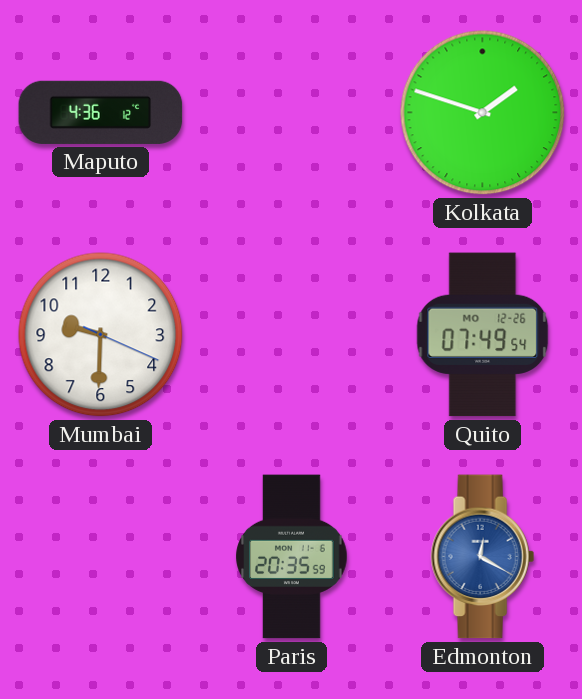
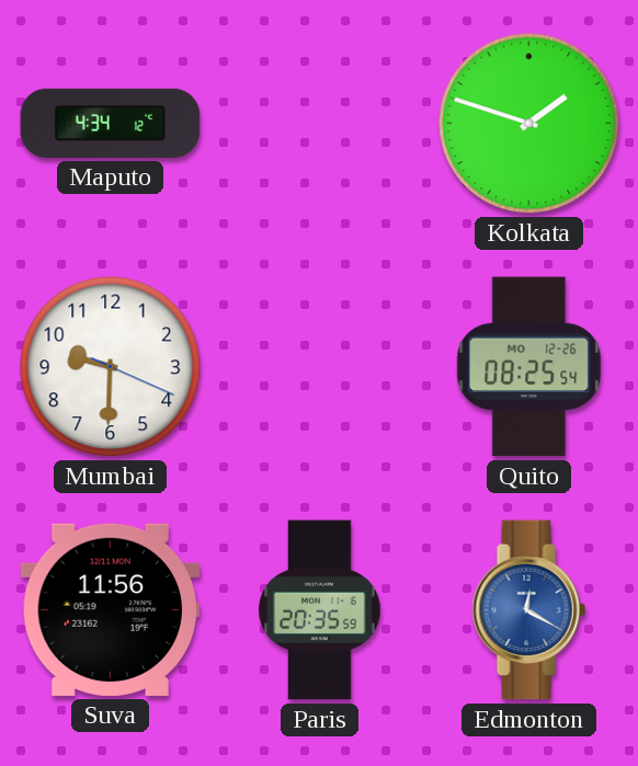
Maputo: 4:36 -> 4:34
Quito: 07:49 -> 08:25
Suva: none -> 11:56
